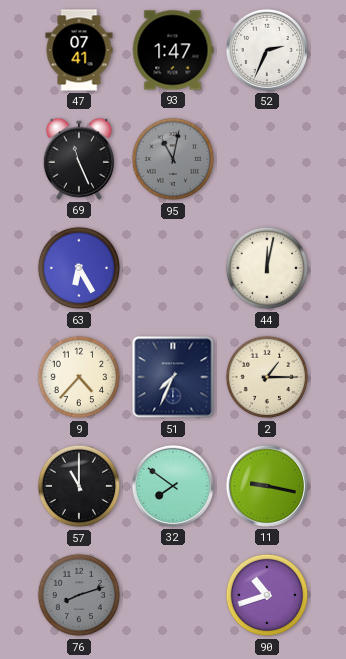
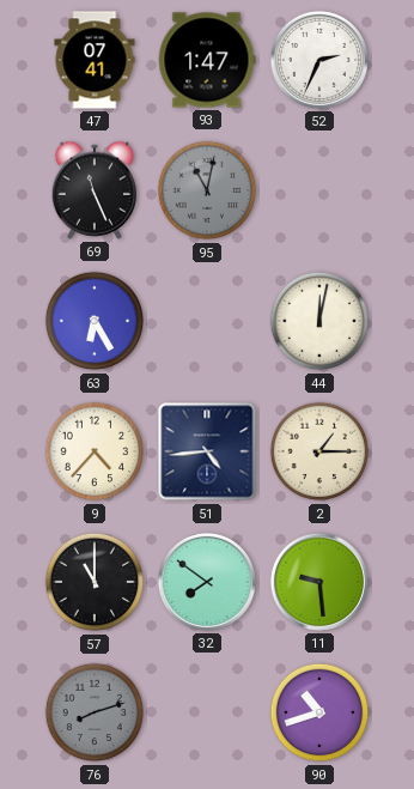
51: 7:34 -> 4:44
11: 9:17 -> 9:29
